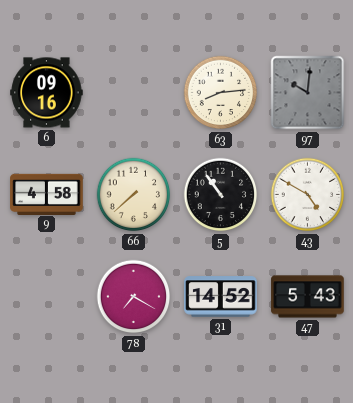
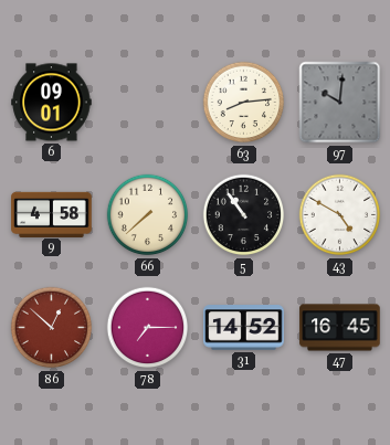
6: 09:16 -> 09:01
86: none -> 12:52
78: 7:20 -> 7:15
47: 5:43 -> 16:45
